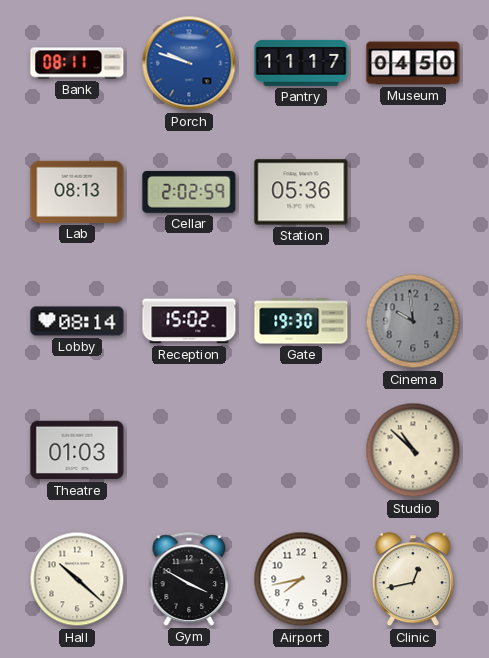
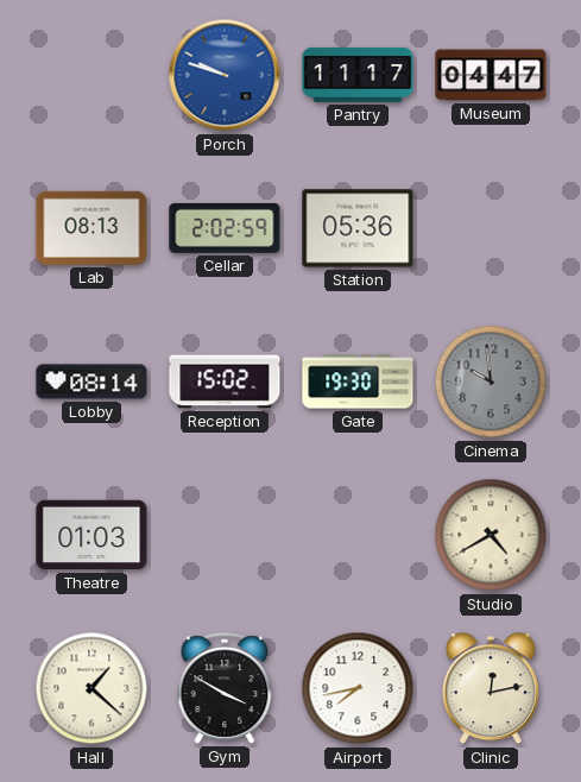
Bank: 08:11 -> none
Museum: 04:50 -> 04:47
Studio: 10:52 -> 4:40
Hall: 10:22 -> 1:22
Clinic: 12:43 -> 12:13
